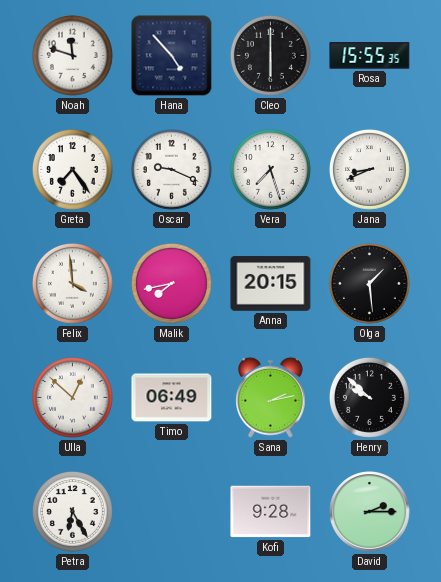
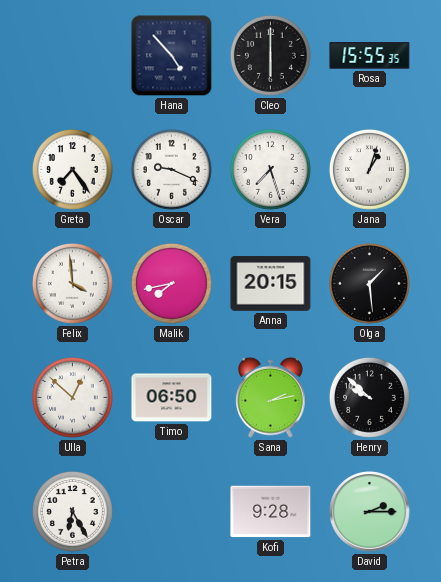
Noah: 11:48 -> none
Jana: 8:41 -> 1:03
Timo: 06:49 -> 06:50
